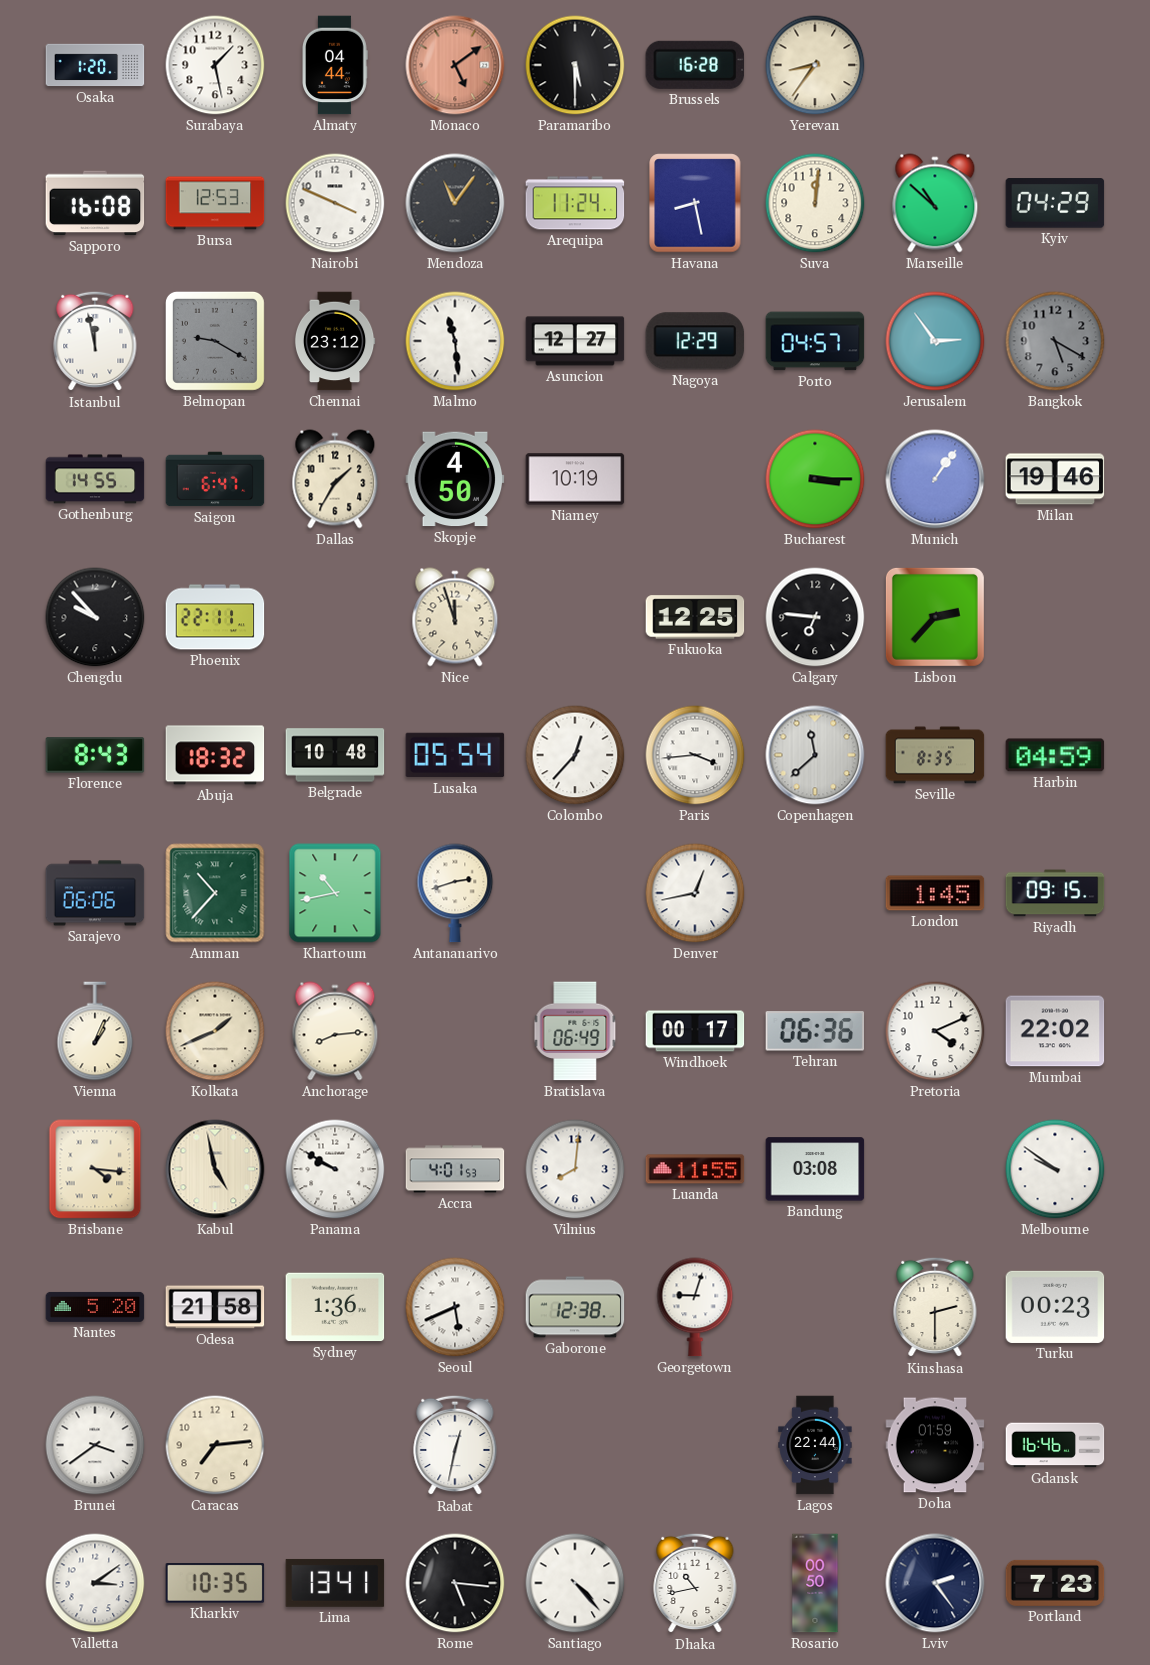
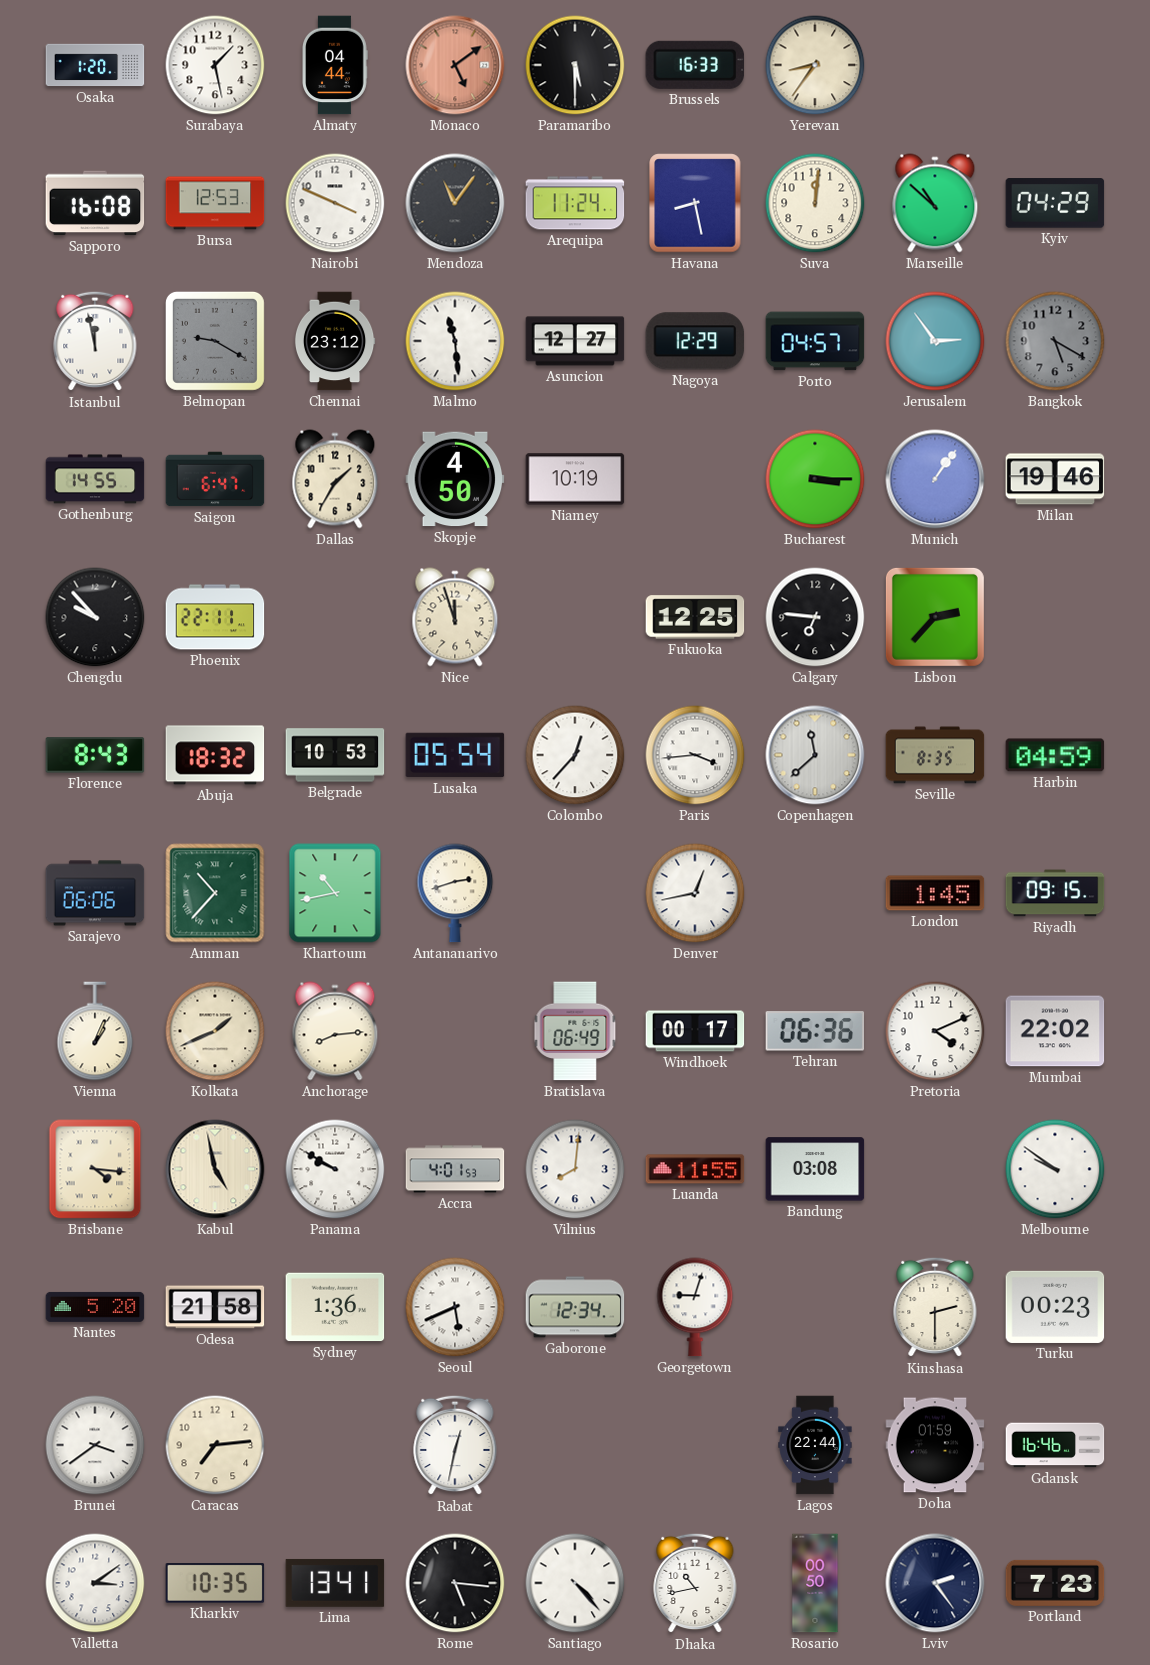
Brussels: 16:28 -> 16:33
Belgrade: 10:48 -> 10:53
Gaborone: 12:38 -> 12:34
